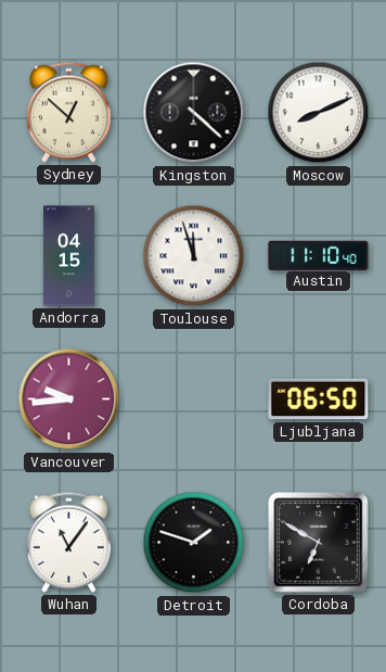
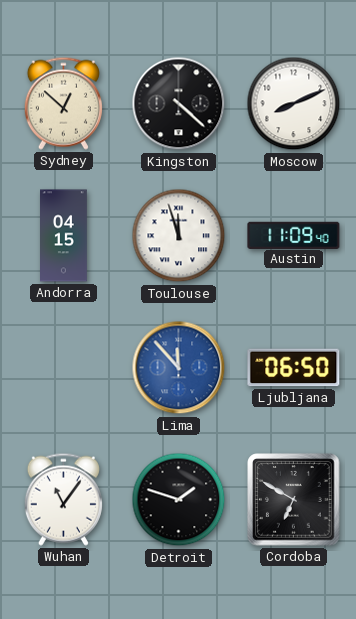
Austin: 11:10 -> 11:09
Vancouver: 9:44 -> none
Lima: none -> 11:53
